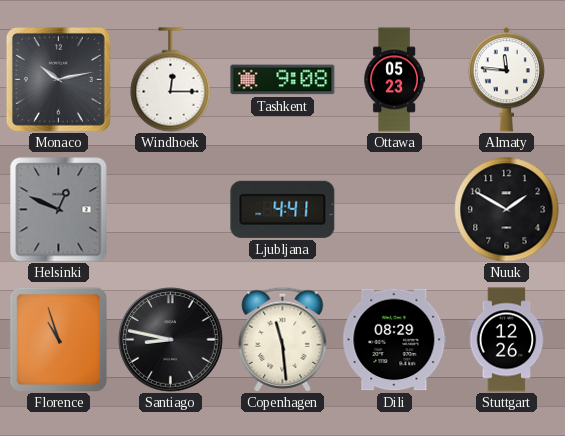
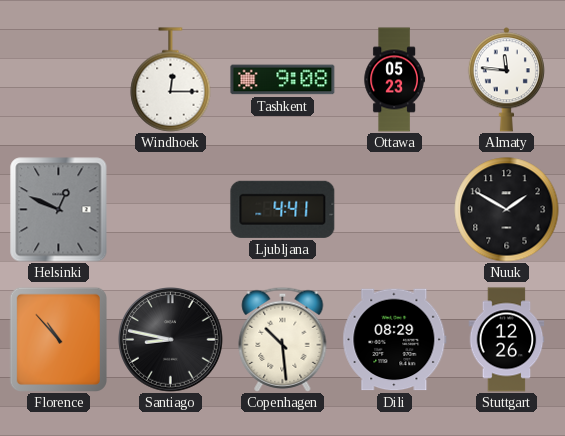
Monaco: 10:13 -> none
Florence: 10:57 -> 10:53
Copenhagen: 11:29 -> 10:29
